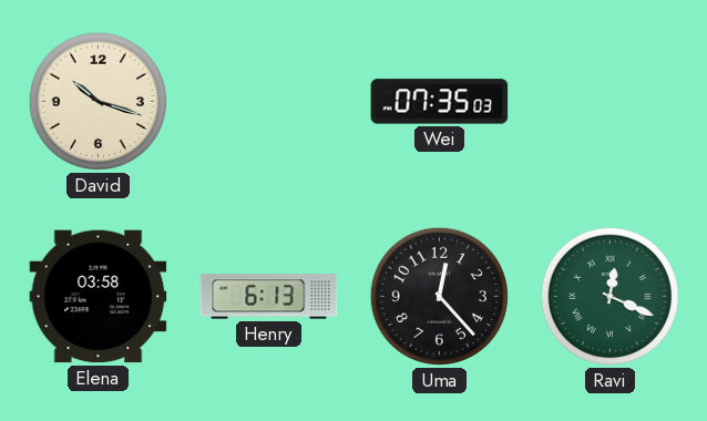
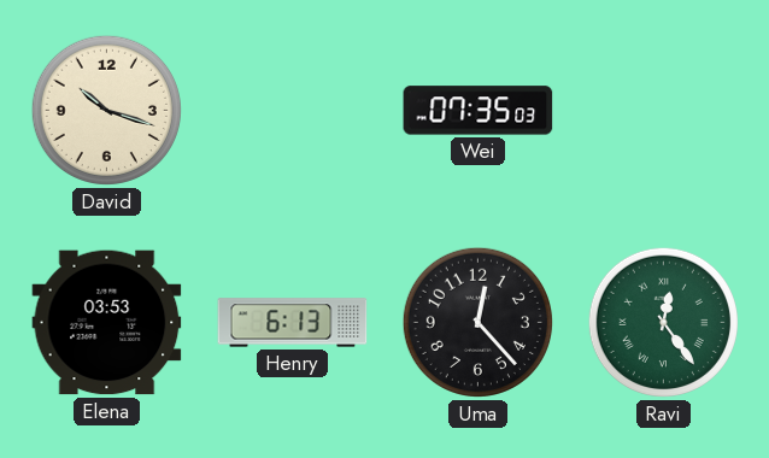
Elena: 03:58 -> 03:53
Ravi: 12:19 -> 12:24
